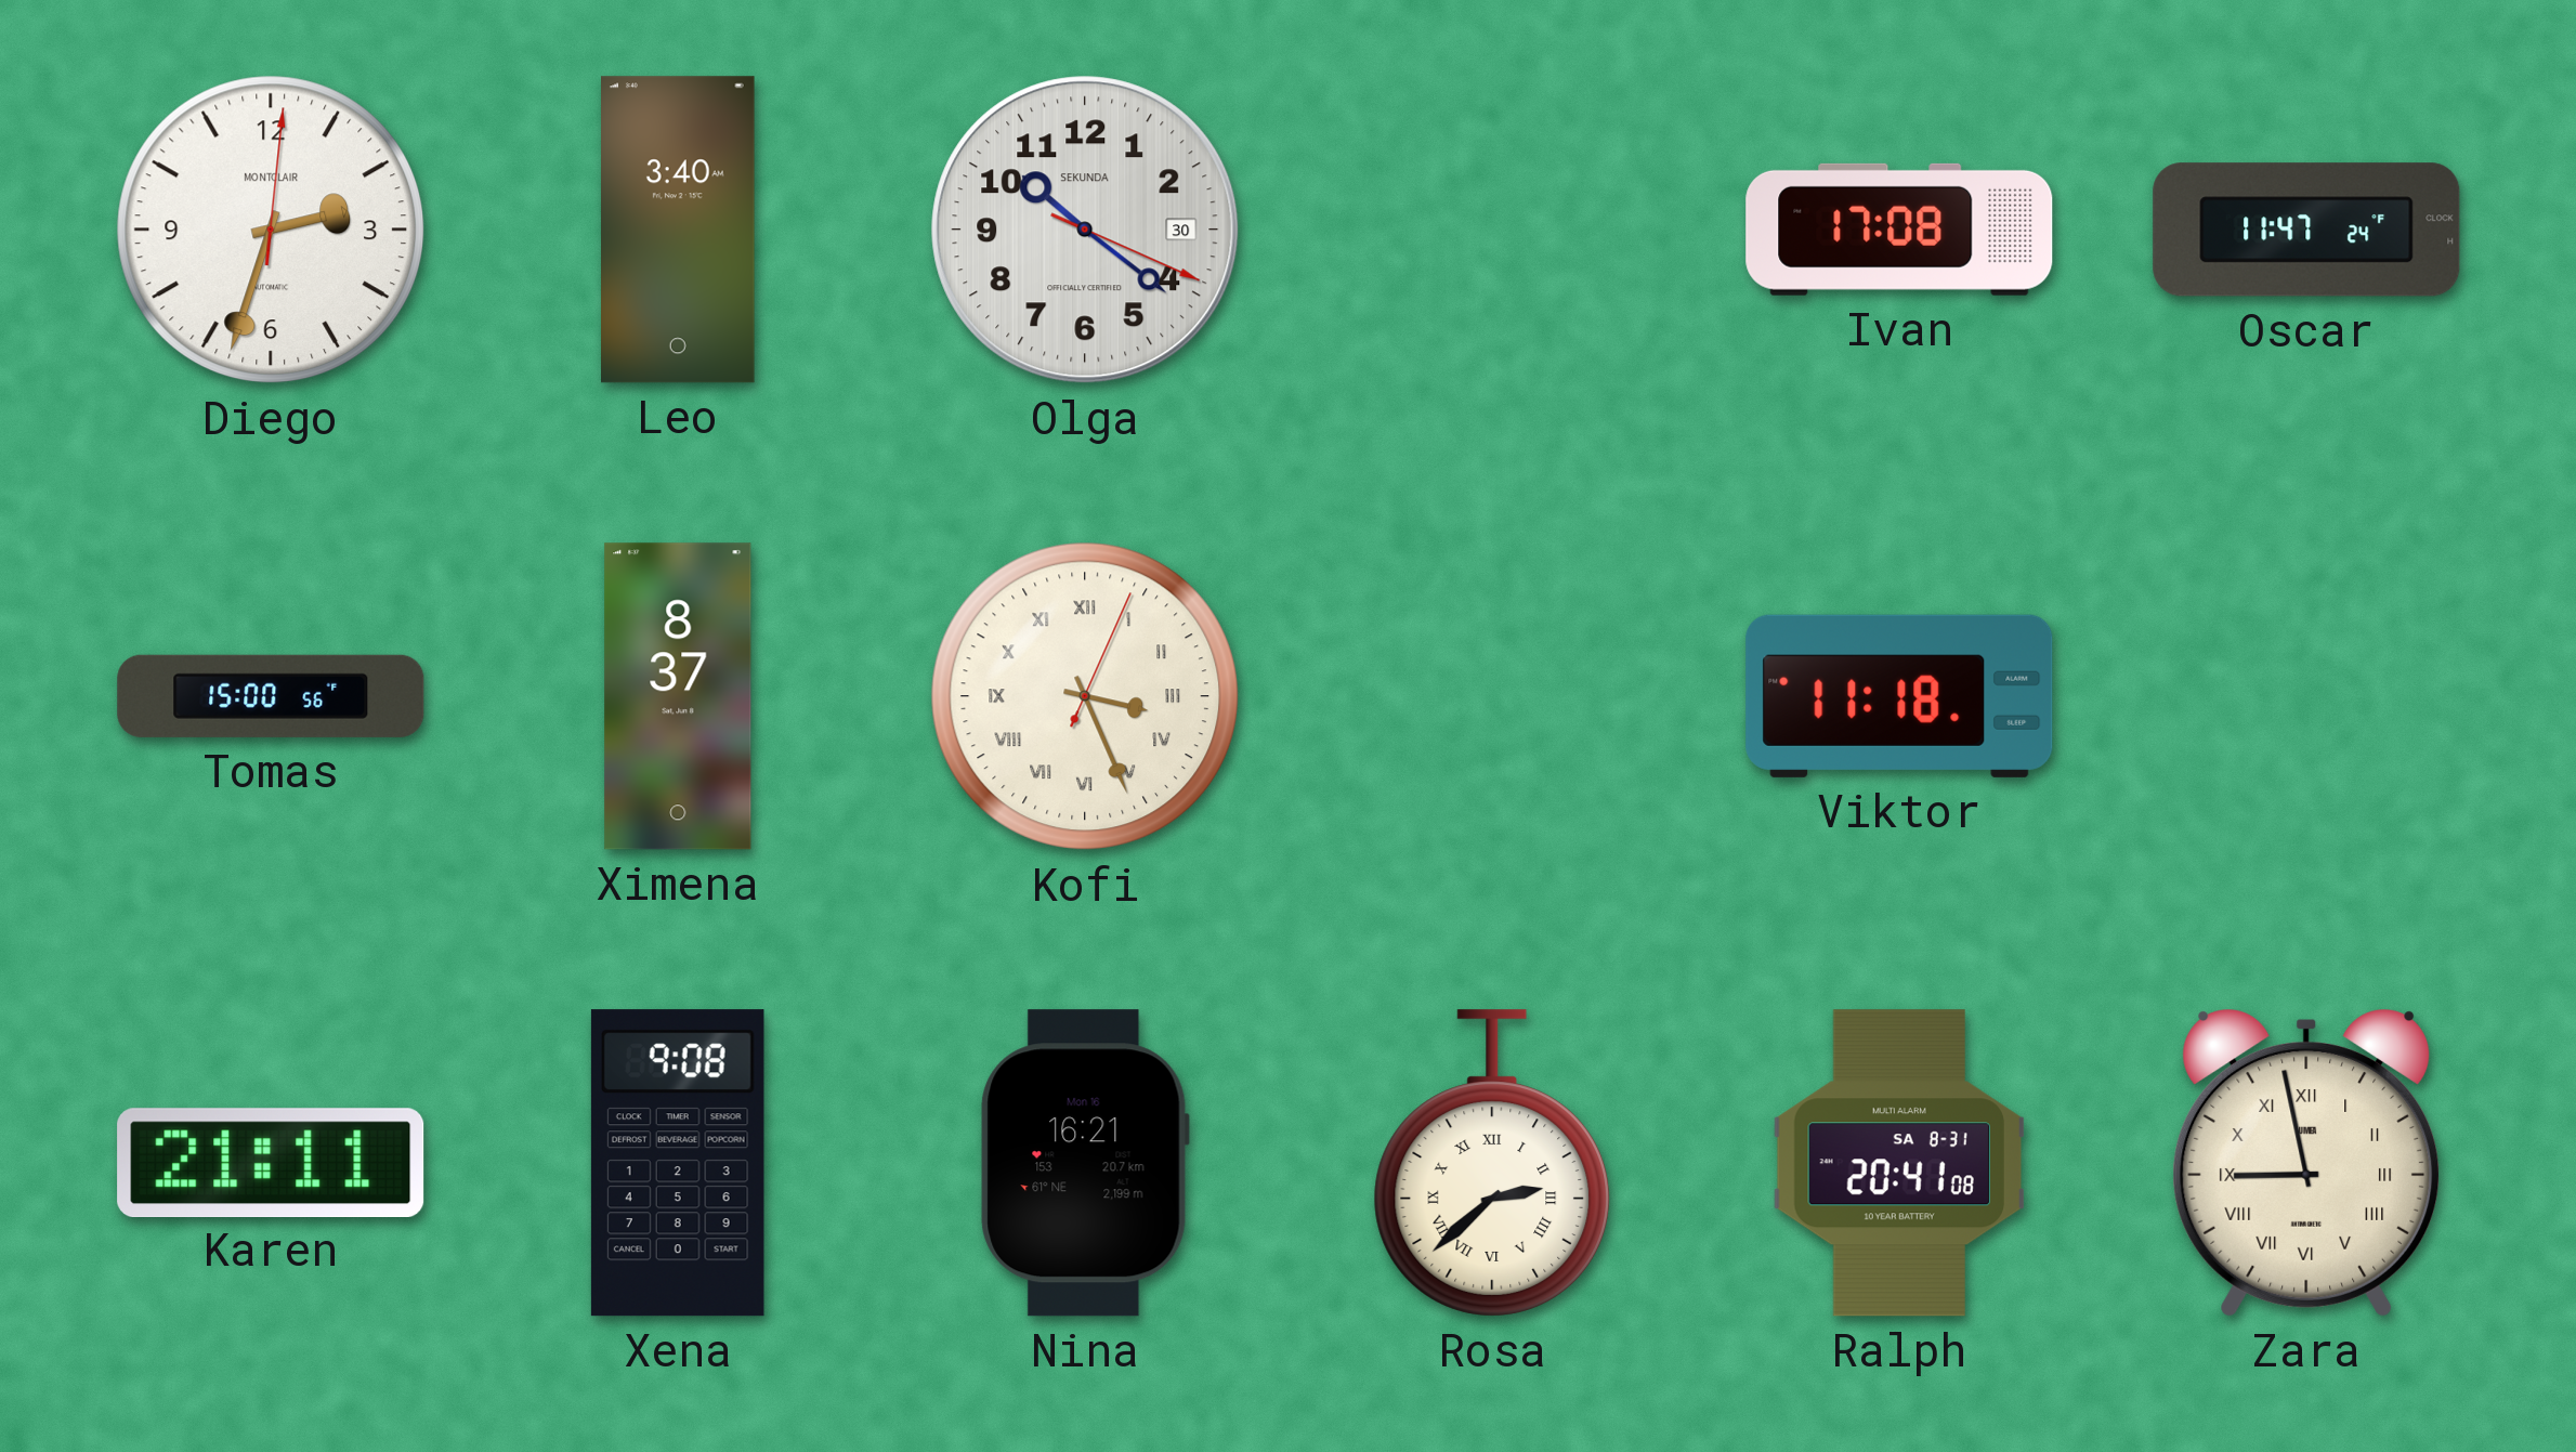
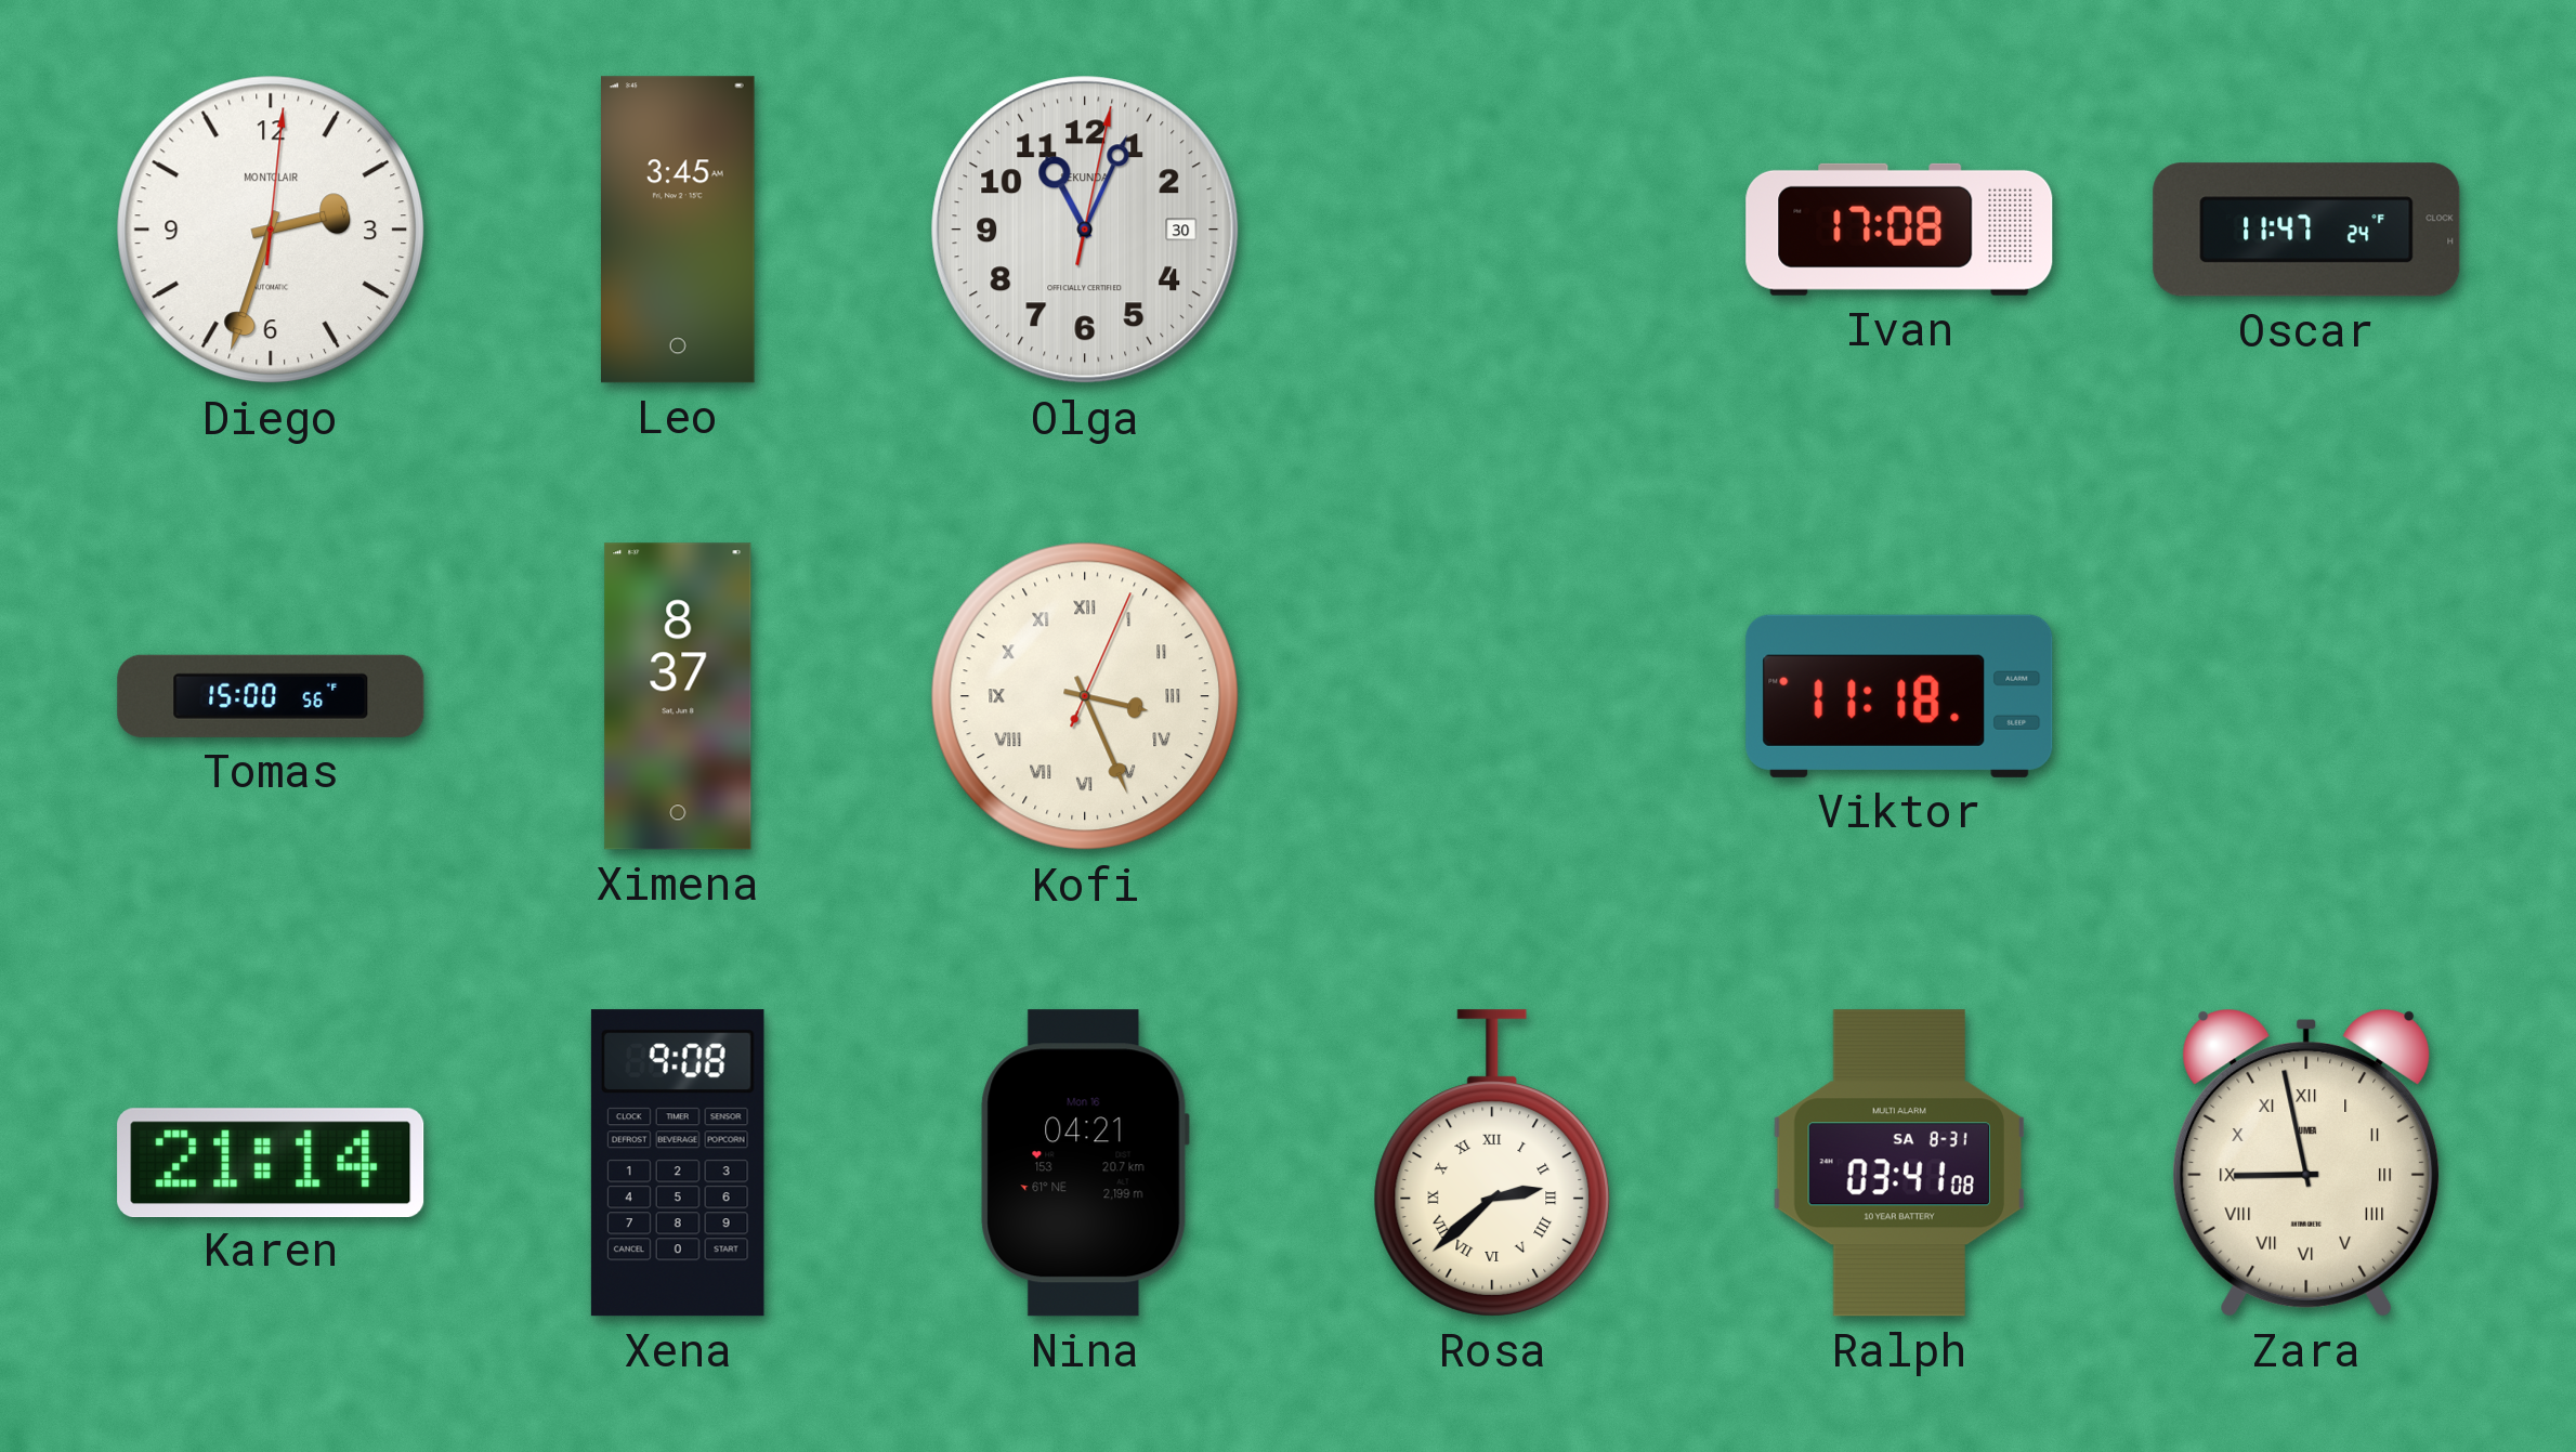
Leo: 3:40 -> 3:45
Olga: 10:21 -> 11:04
Karen: 21:11 -> 21:14
Nina: 16:21 -> 04:21
Ralph: 20:41 -> 03:41
